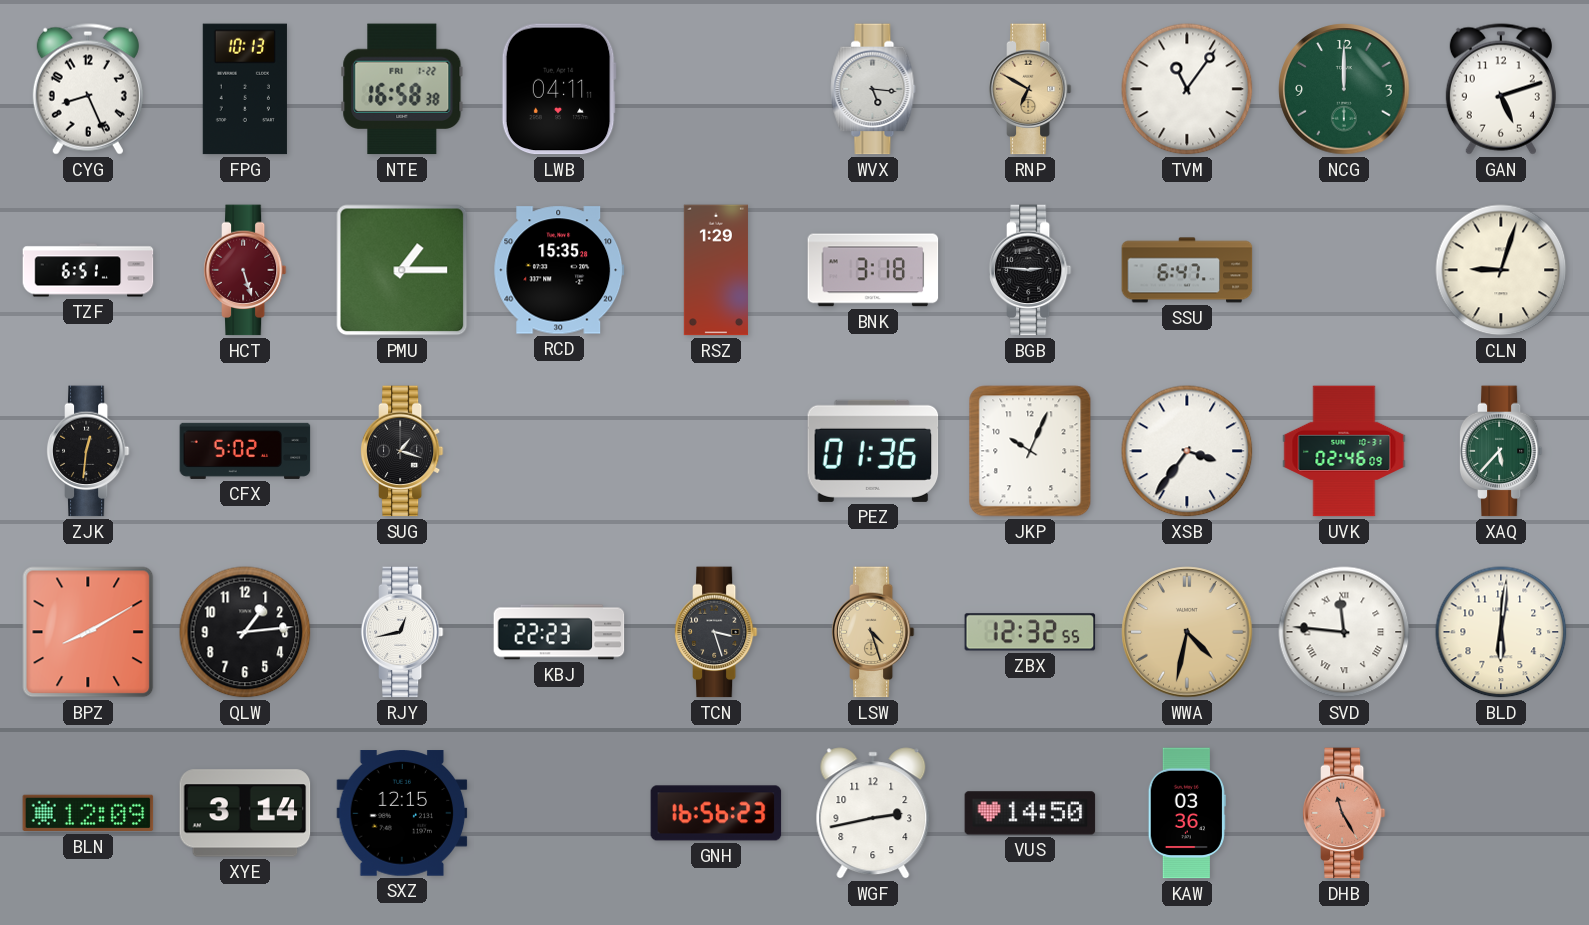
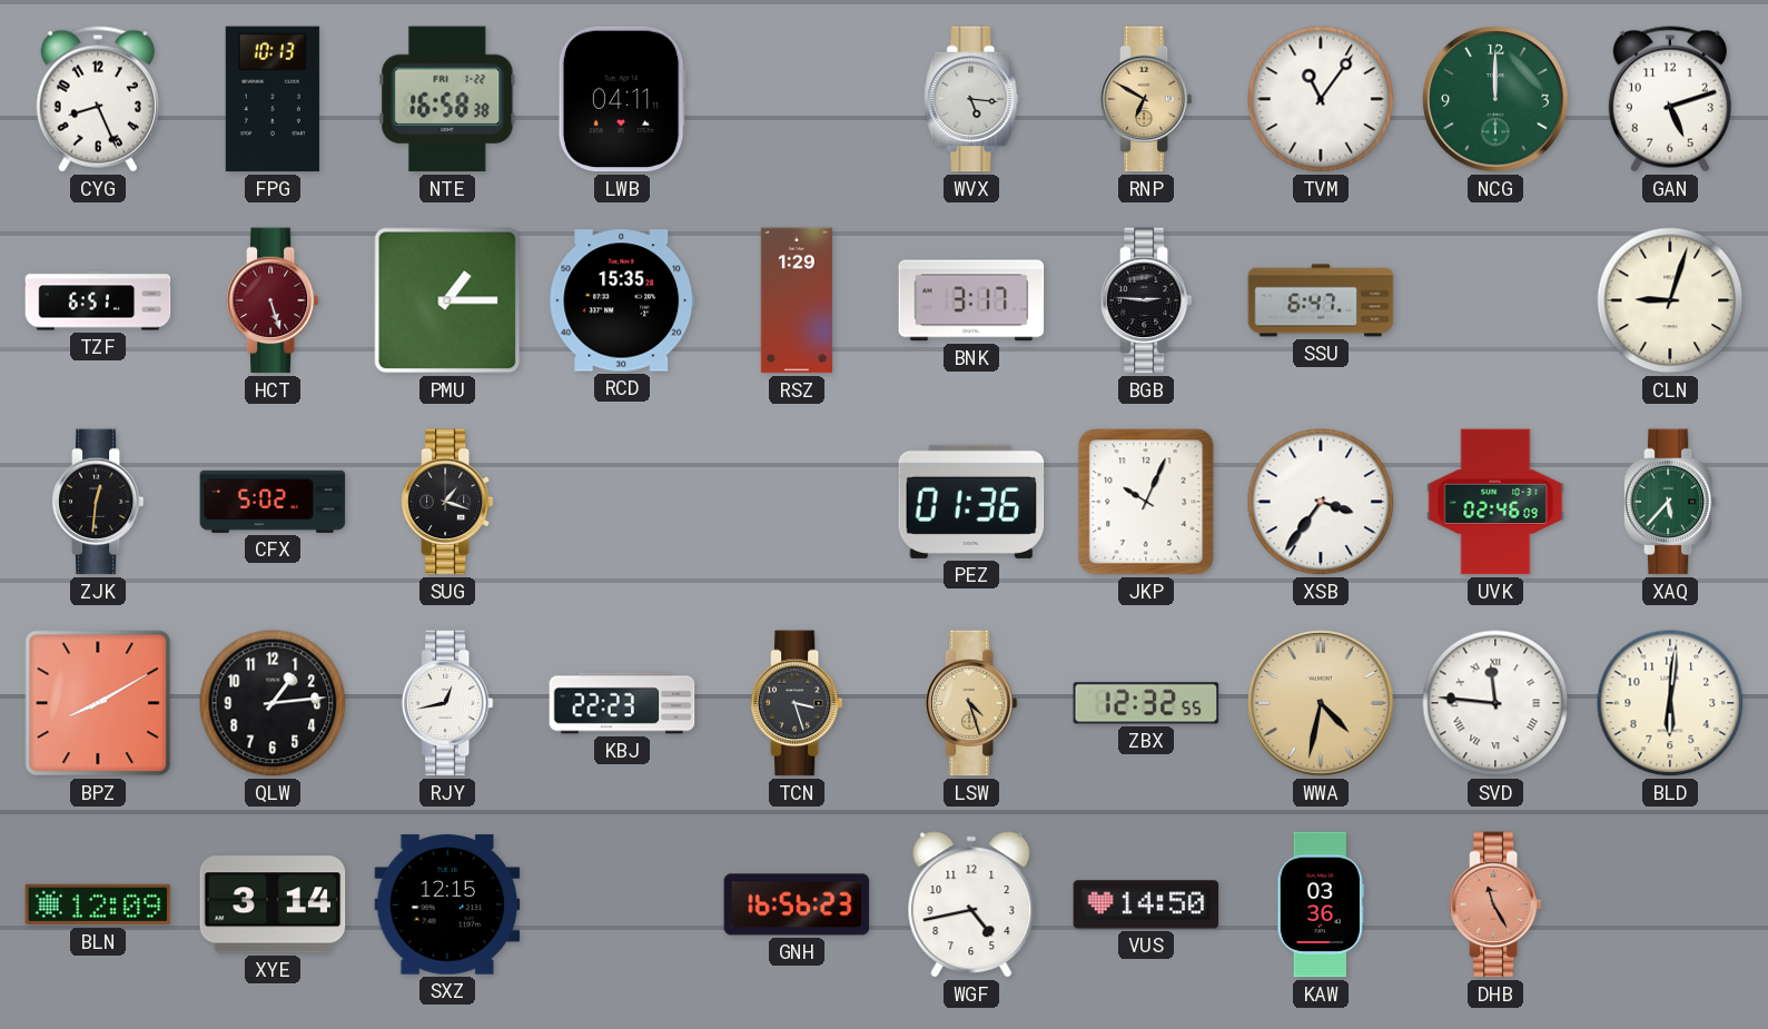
BNK: 3:18 -> 3:17
WGF: 2:43 -> 4:43
